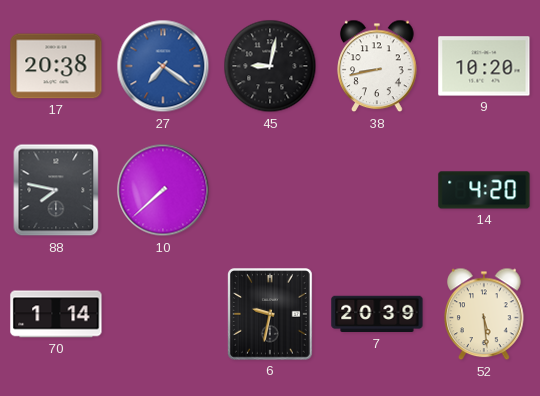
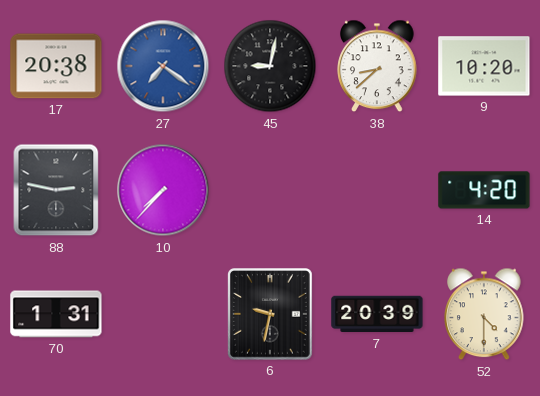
38: 8:43 -> 8:38
88: 7:47 -> 2:47
10: 7:38 -> 7:37
70: 1:14 -> 1:31
52: 5:29 -> 4:30
